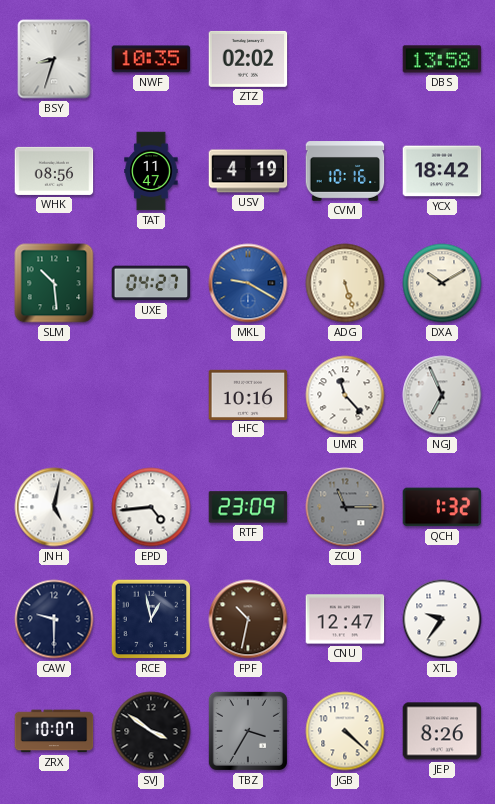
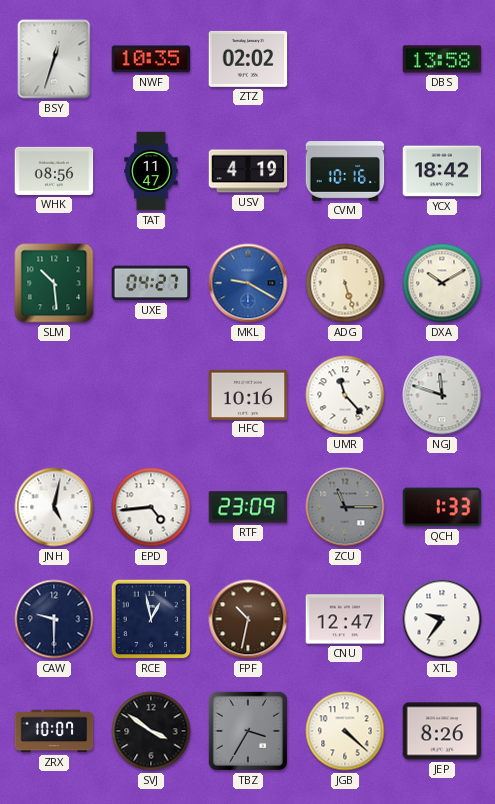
BSY: 8:33 -> 12:33
NGJ: 6:56 -> 11:48
QCH: 1:32 -> 1:33
